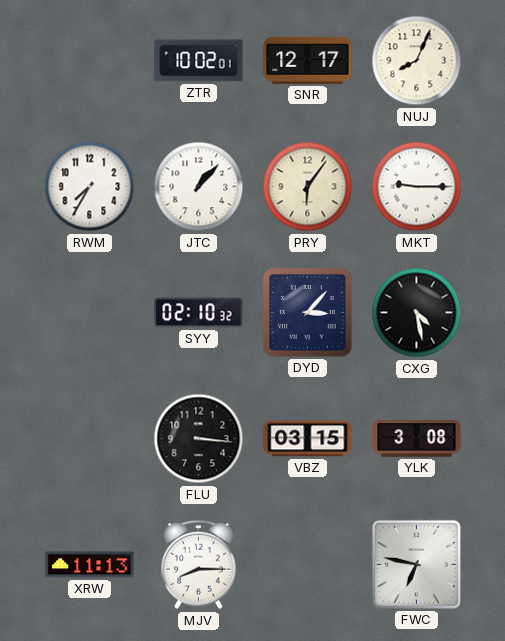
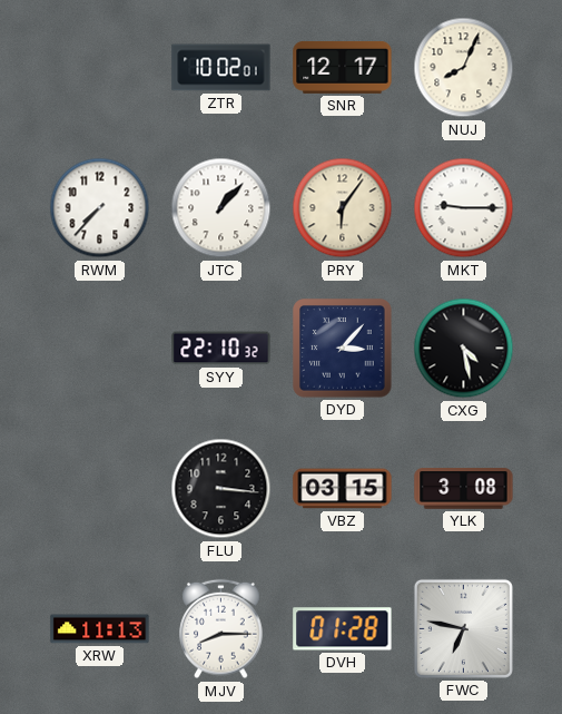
RWM: 7:35 -> 7:37
SYY: 02:10 -> 22:10
DVH: none -> 01:28
